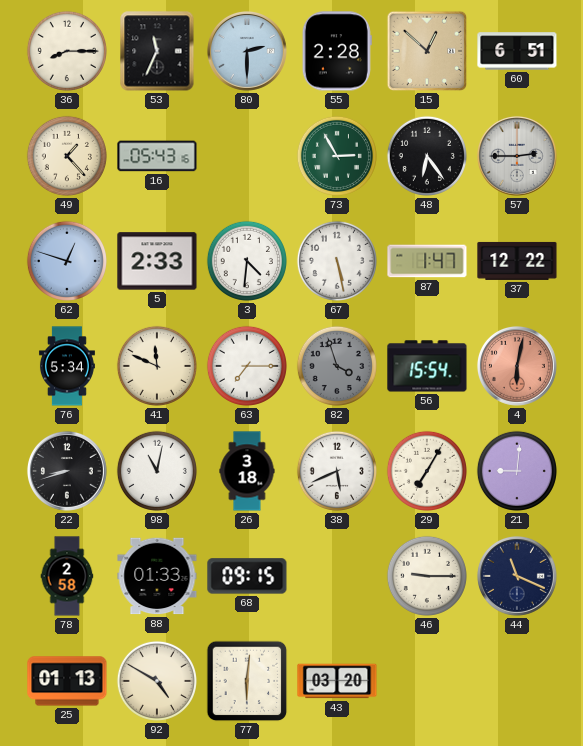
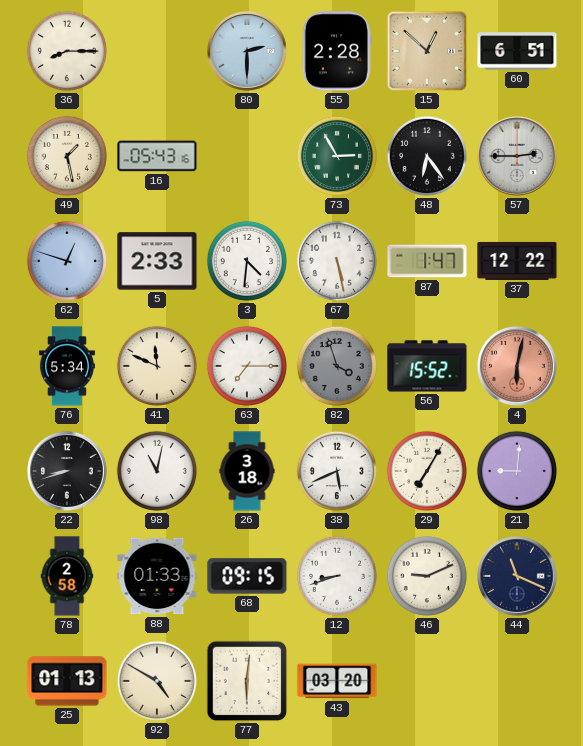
53: 11:34 -> none
49: 1:23 -> 1:28
56: 15:54 -> 15:52
12: none -> 8:42
46: 9:15 -> 9:11
